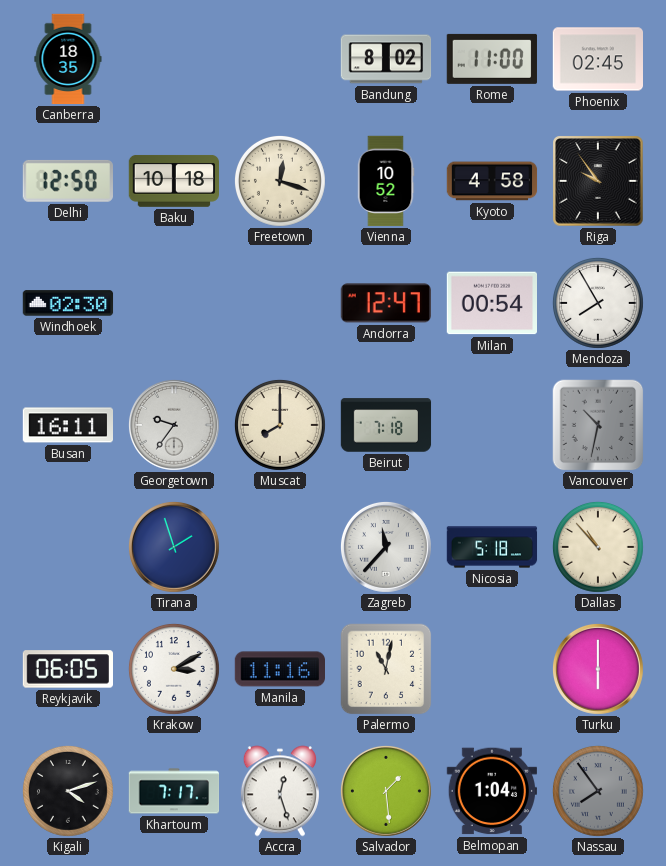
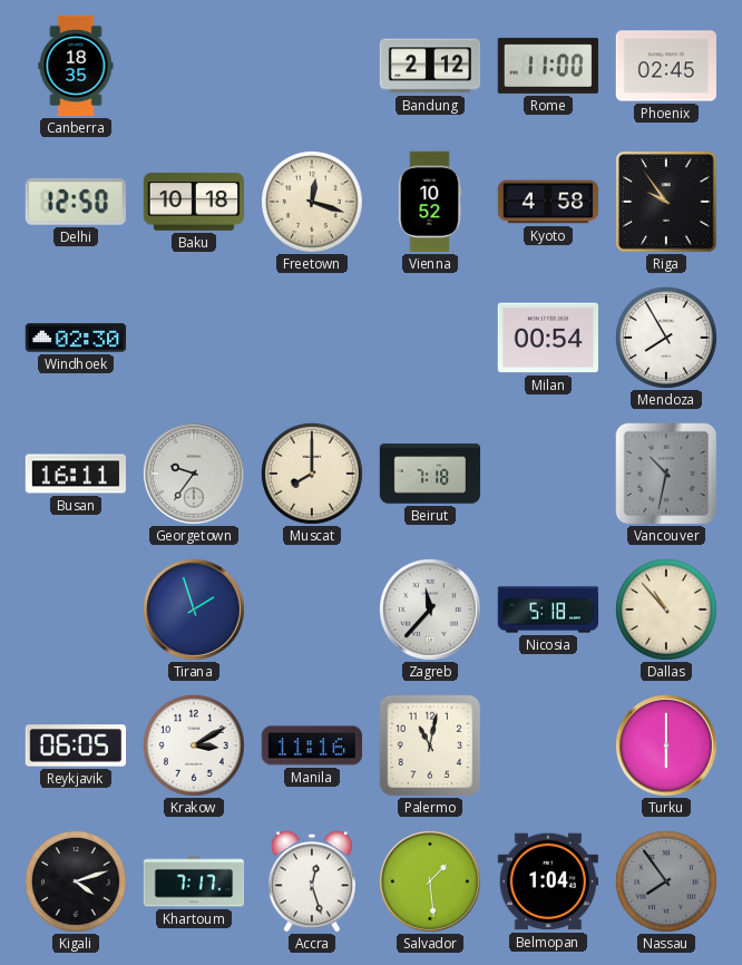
Bandung: 8:02 -> 2:12
Andorra: 12:47 -> none
